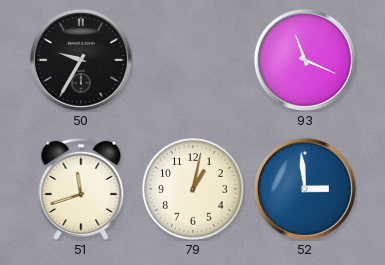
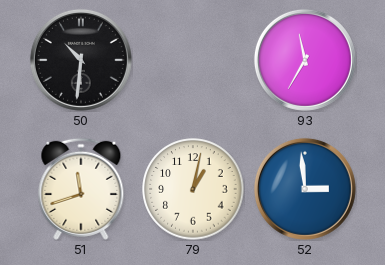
50: 9:35 -> 10:31
93: 11:19 -> 11:35
